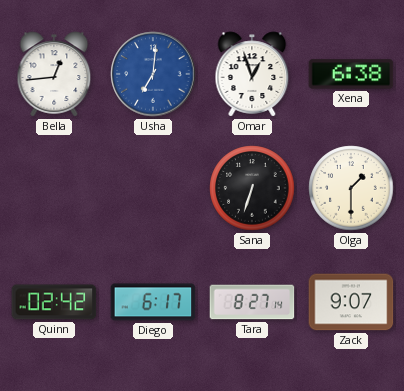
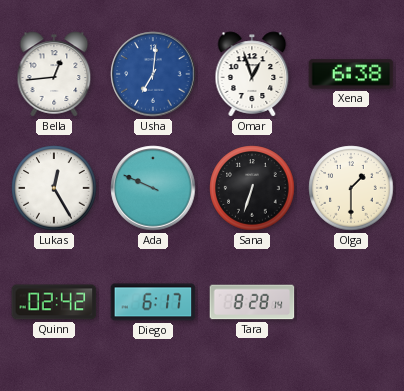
Lukas: none -> 12:25
Ada: none -> 9:49
Tara: 8:27 -> 8:28
Zack: 9:07 -> none
